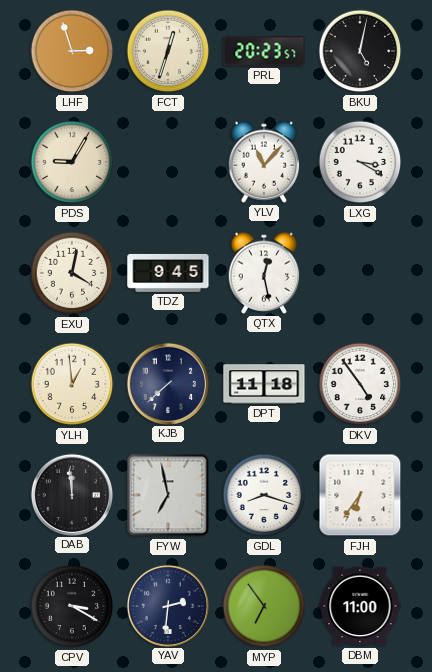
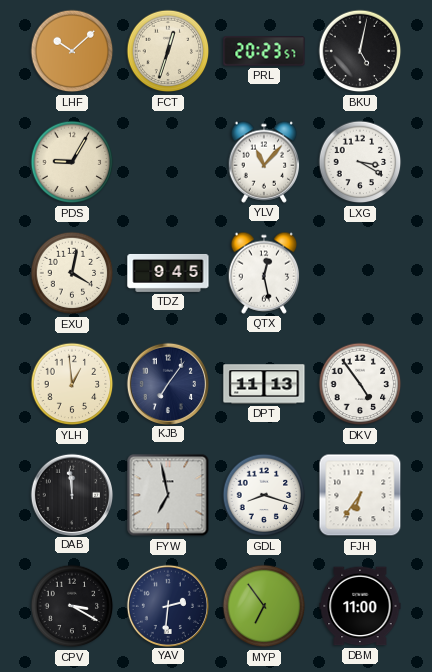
LHF: 2:57 -> 10:08
KJB: 7:38 -> 7:06
DPT: 11:18 -> 11:13
